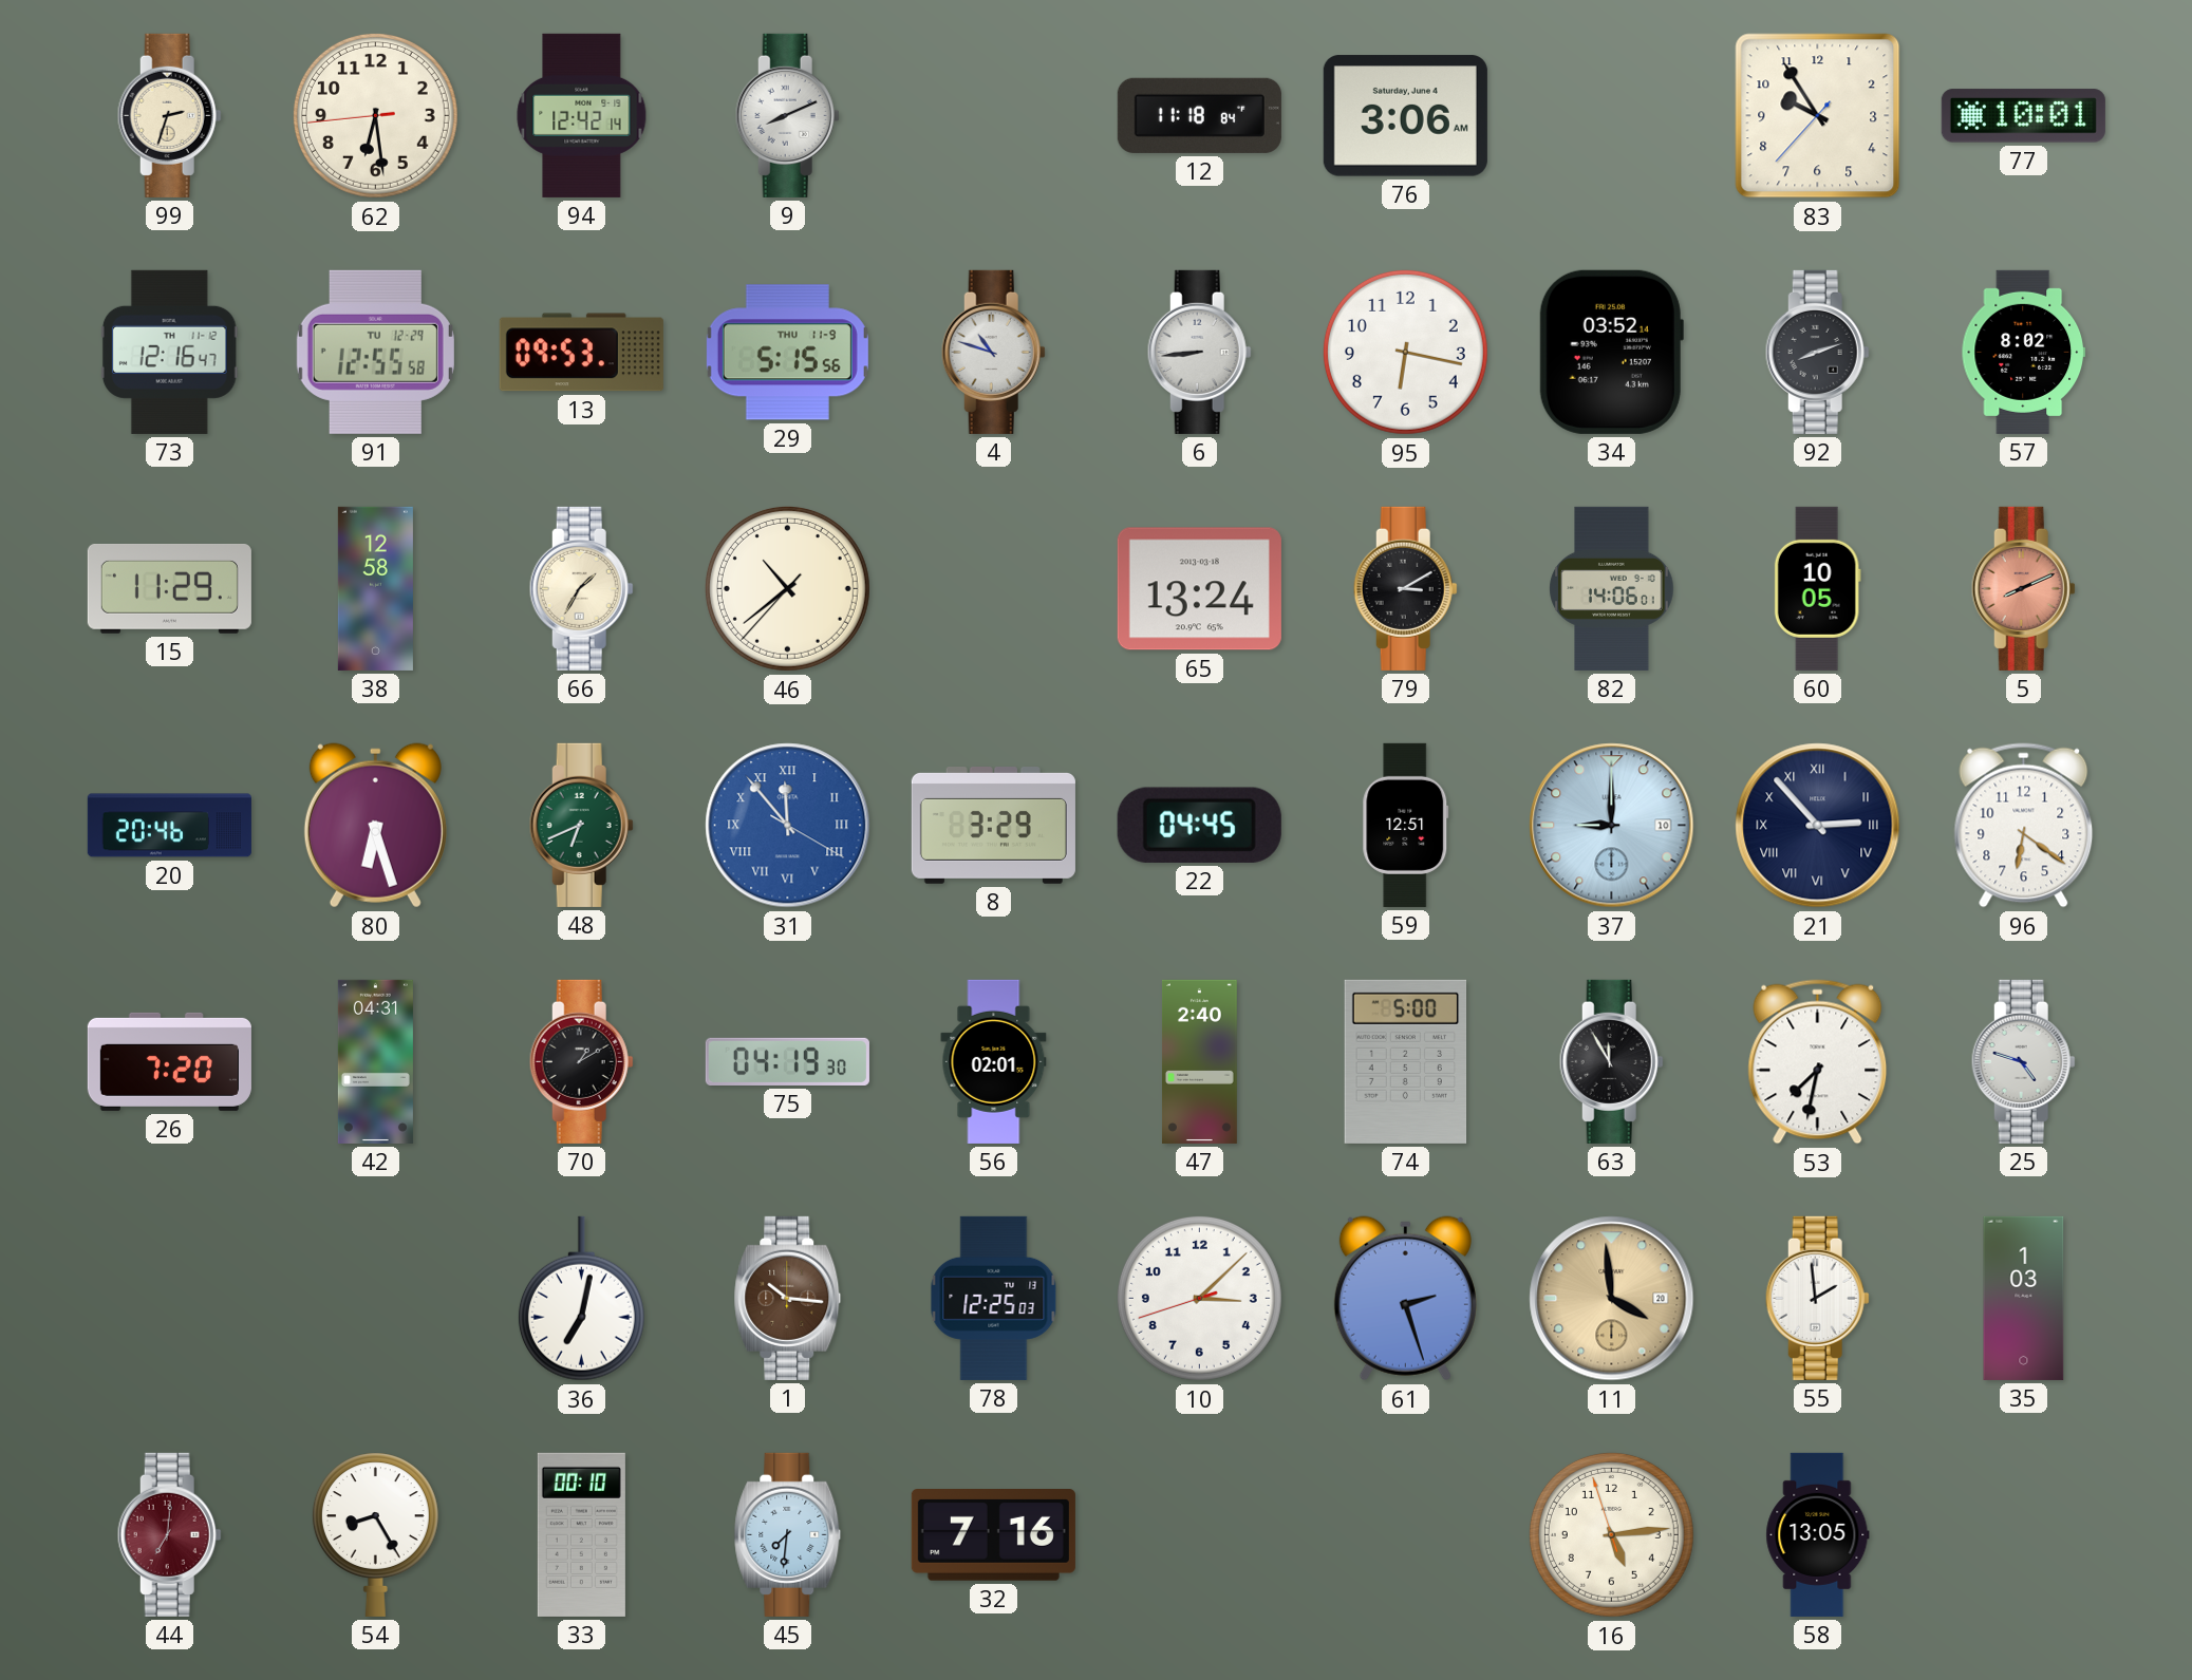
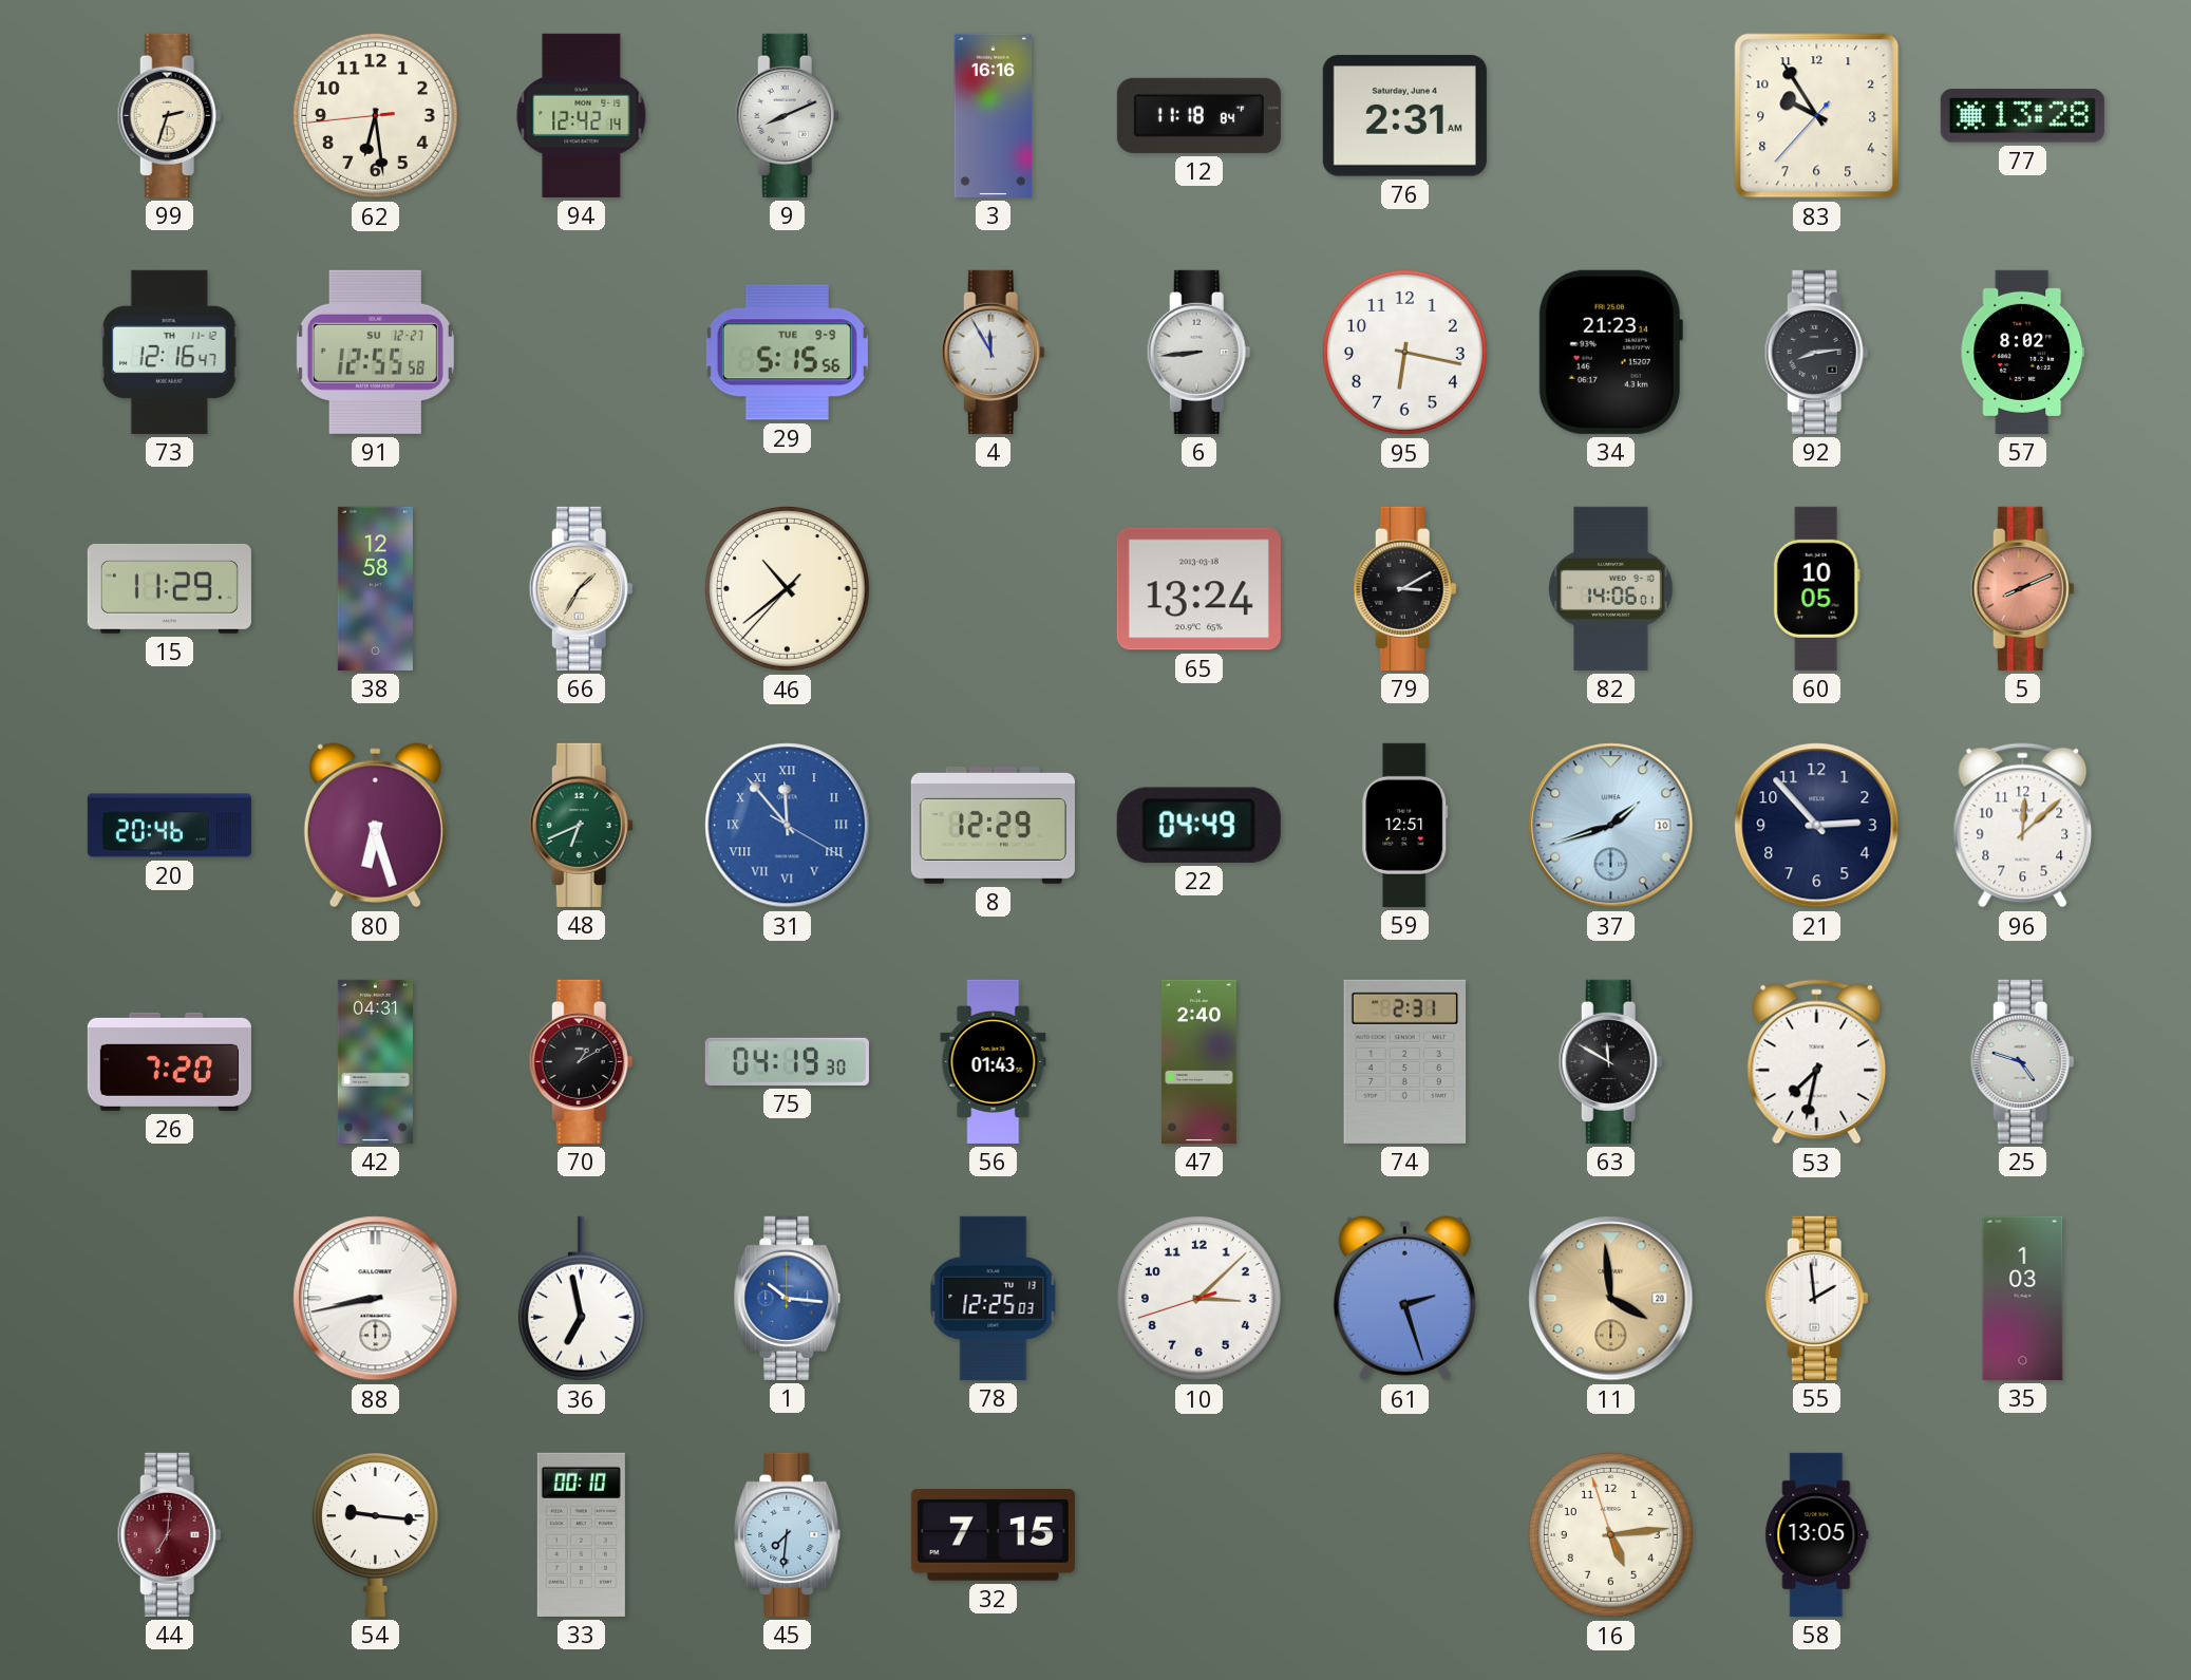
3: none -> 16:16
76: 3:06 -> 2:31
77: 10:01 -> 13:28
91 date: TU 12-29 -> SU 12-27
13: 09:53 -> none
29 date: THU 11-9 -> TUE 9-9
4: 10:48 -> 11:55
34: 03:52 -> 21:23
92: 8:12 -> 8:14
8: 3:29 -> 12:29
22: 04:45 -> 04:49
37: 9:00 -> 1:42
21 numerals: Roman -> Arabic
96: 6:21 -> 12:08
56: 02:01 -> 01:43
74: 5:00 -> 2:31
63: 11:55 -> 11:50
88: none -> 8:43
36: 7:02 -> 6:58
1 dial: brown -> blue
54: 8:25 -> 9:16
32: 7:16 -> 7:15
